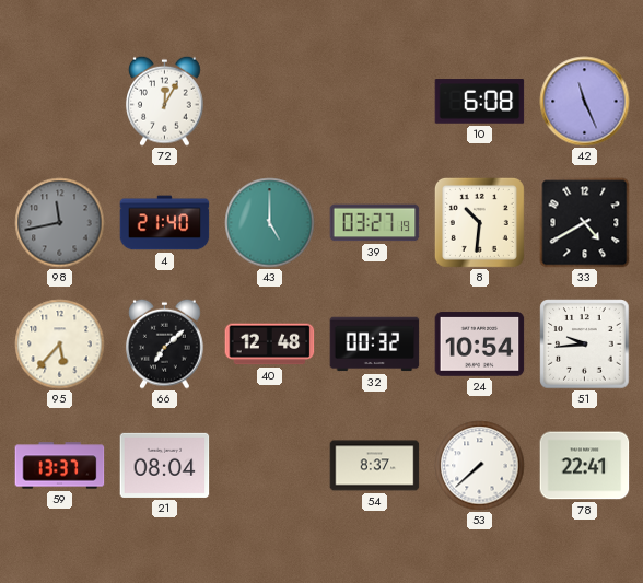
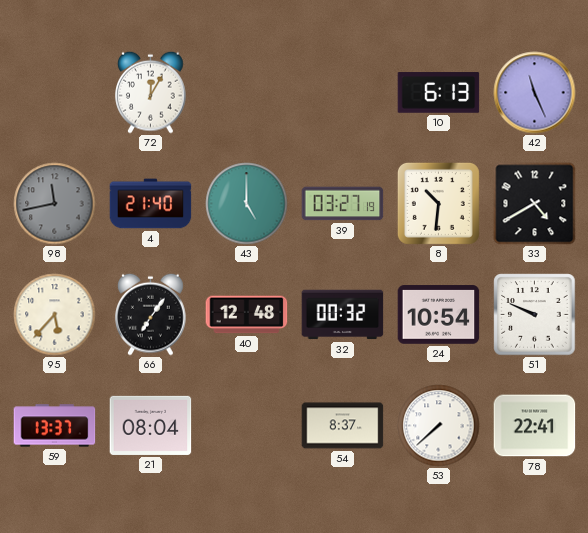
10: 6:08 -> 6:13
66: 7:08 -> 7:06
51: 9:44 -> 9:49
